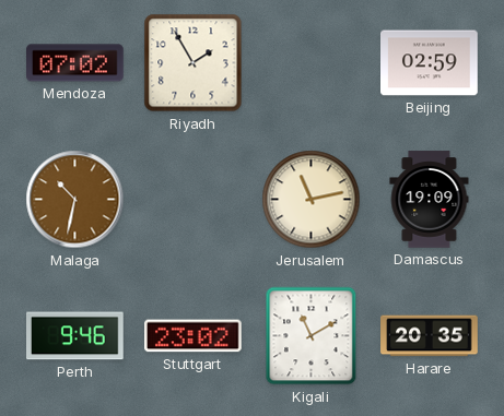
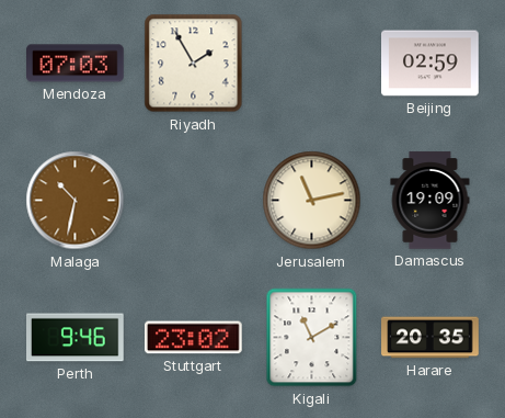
Mendoza: 07:02 -> 07:03
